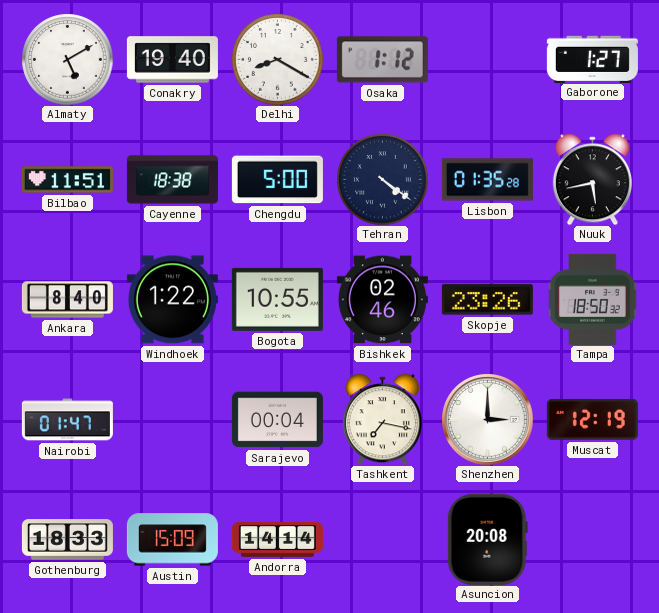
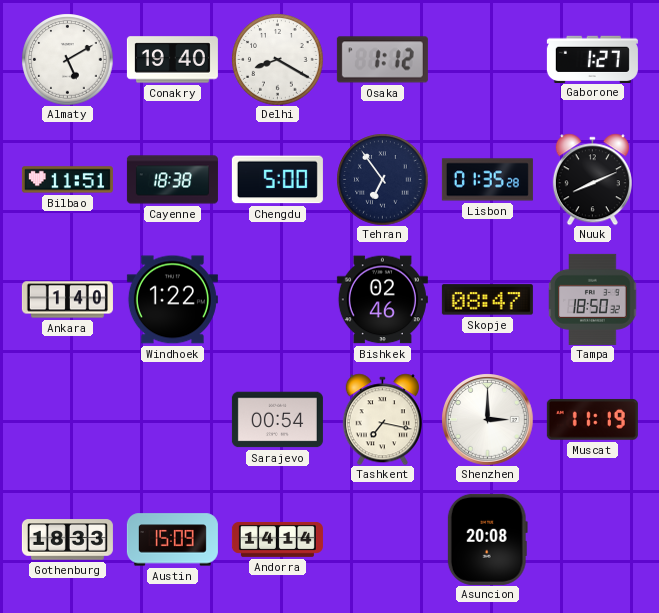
Tehran: 4:21 -> 6:54
Nuuk: 5:43 -> 8:11
Ankara: 8:40 -> 1:40
Bogota: 10:55 -> none
Skopje: 23:26 -> 08:47
Nairobi: 01:47 -> none
Sarajevo: 00:04 -> 00:54
Muscat: 12:19 -> 11:19
